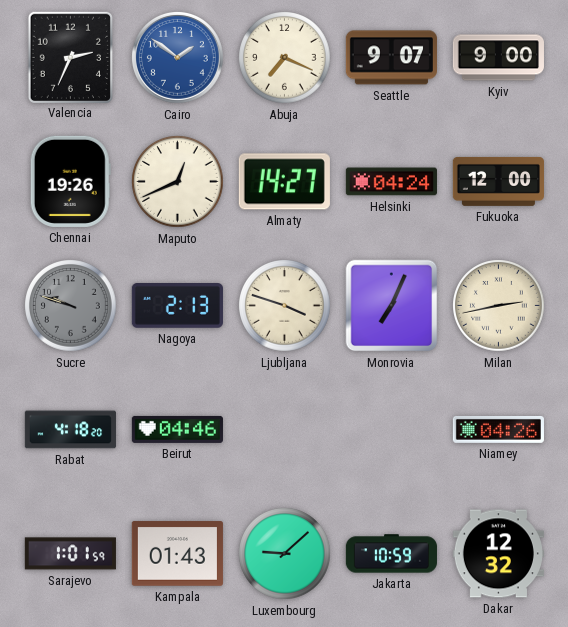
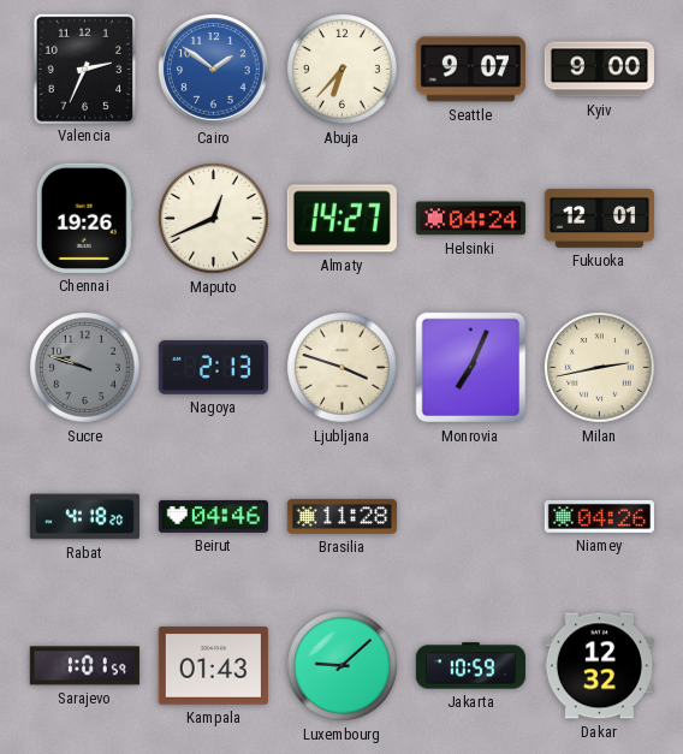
Abuja: 7:19 -> 6:37
Fukuoka: 12:00 -> 12:01
Brasilia: none -> 11:28
